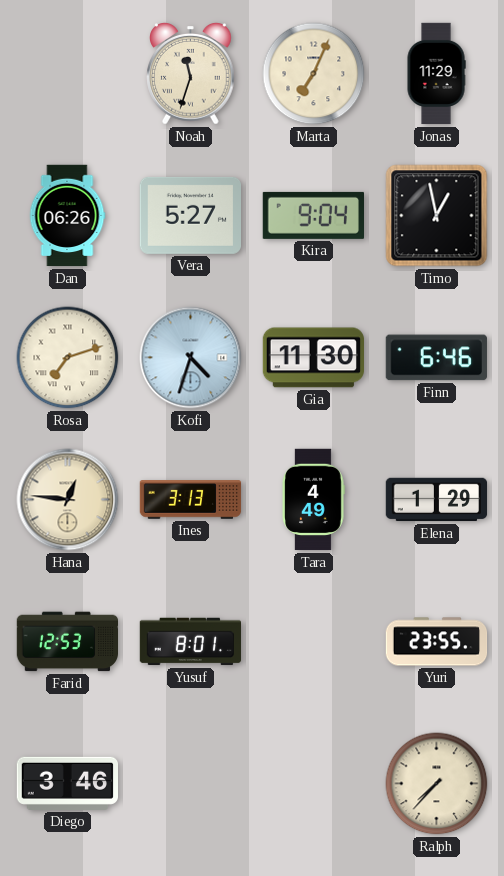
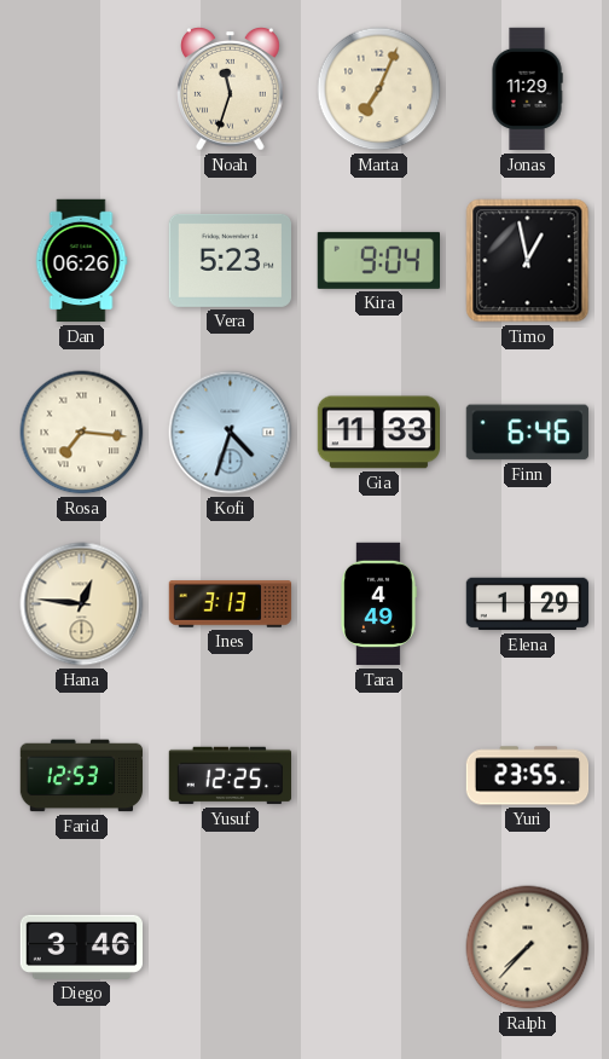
Vera: 5:27 -> 5:23
Rosa: 7:12 -> 7:16
Gia: 11:30 -> 11:33
Yusuf: 8:01 -> 12:25
